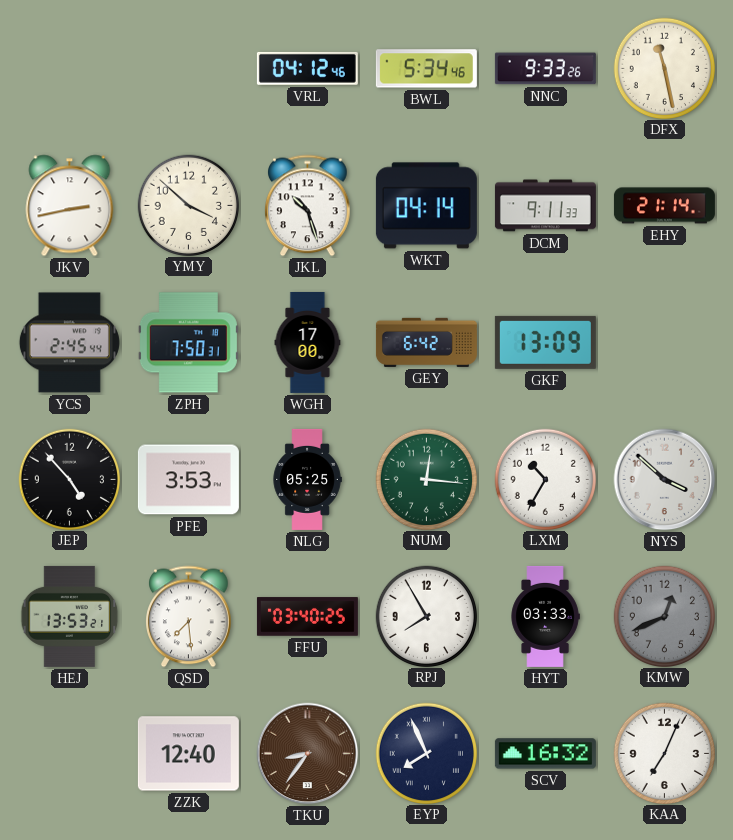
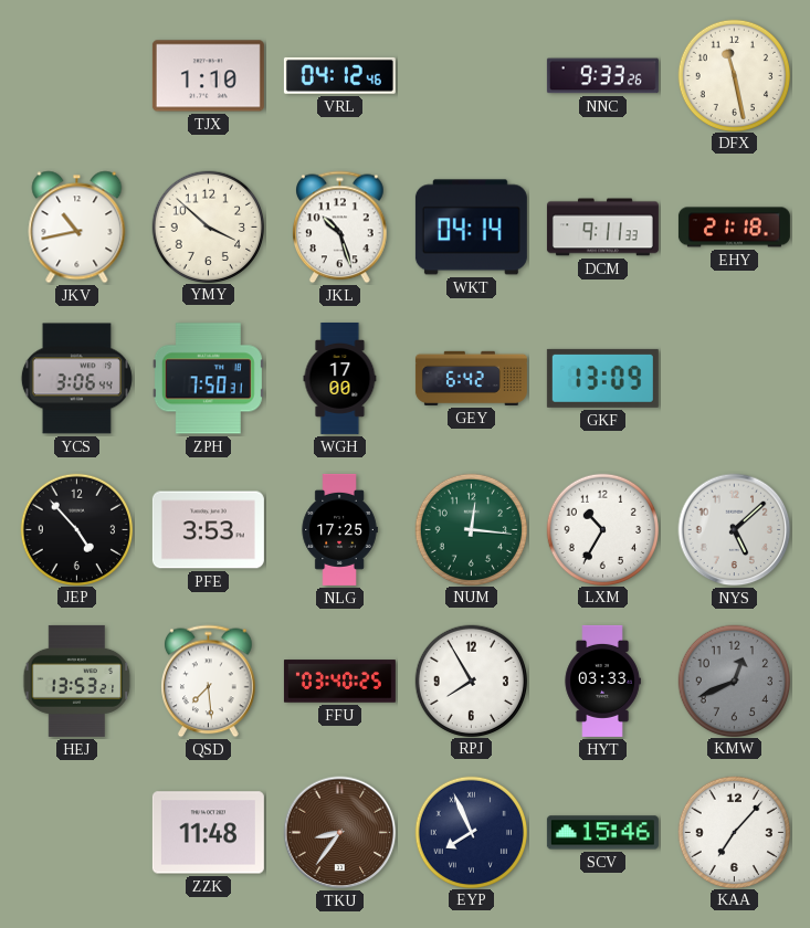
TJX: none -> 1:10
BWL: 5:34 -> none
JKV: 2:43 -> 10:43
EHY: 21:14 -> 21:18
YCS: 2:45 -> 3:06
NLG: 05:25 -> 17:25
NYS: 3:52 -> 5:08
ZZK: 12:40 -> 11:48
SCV: 16:32 -> 15:46
KAA: 7:04 -> 7:07
